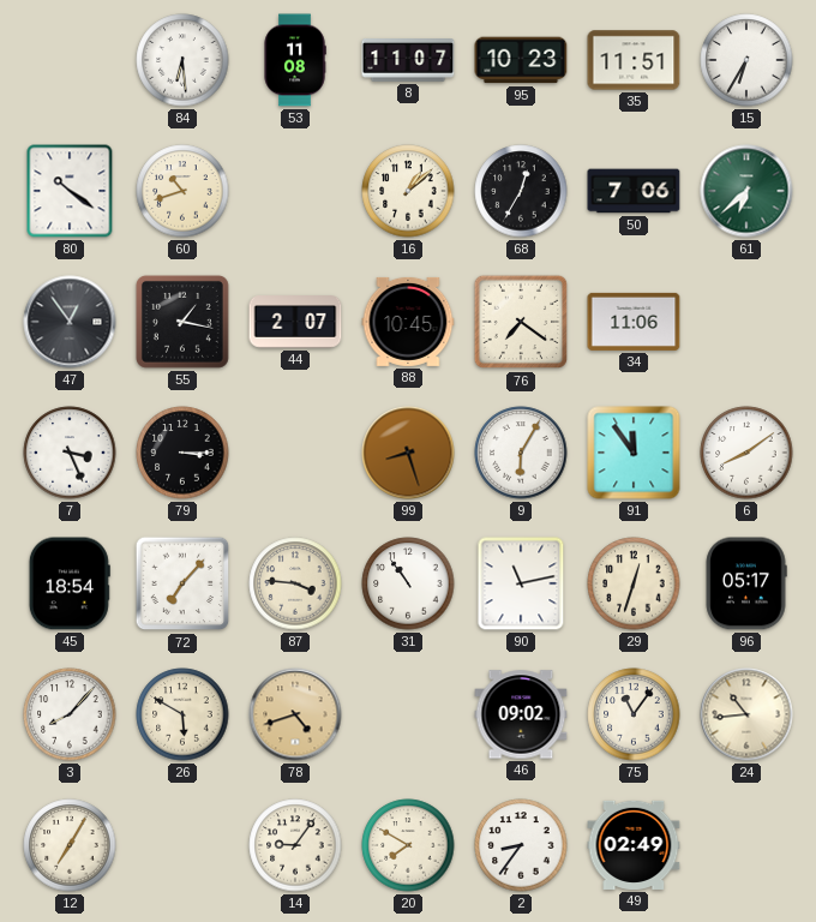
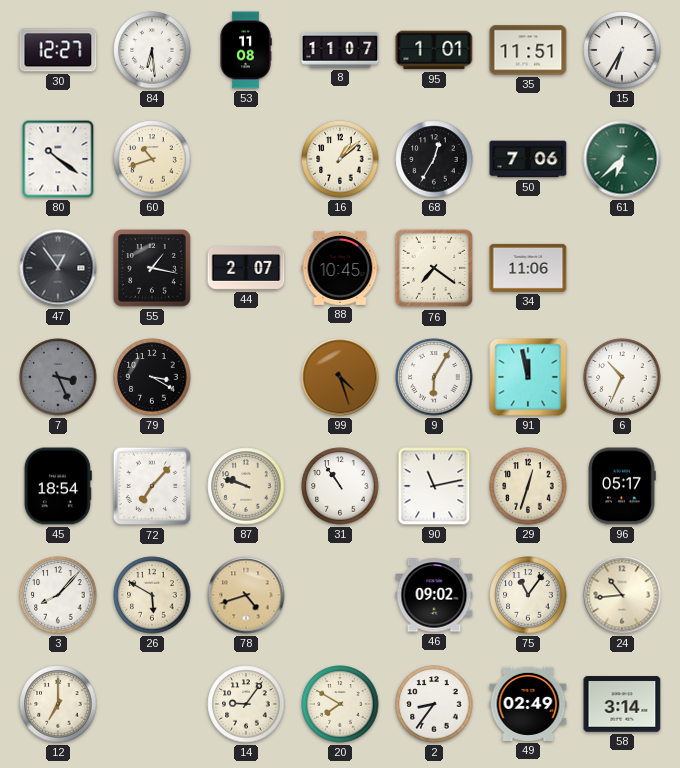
30: none -> 12:27
95: 10:23 -> 1:01
7 dial: white -> grey
79: 3:15 -> 3:20
99: 8:27 -> 4:27
91: 11:54 -> 11:58
6: 8:09 -> 10:34
87: 3:46 -> 9:48
12: 7:05 -> 7:00
58: none -> 3:14
